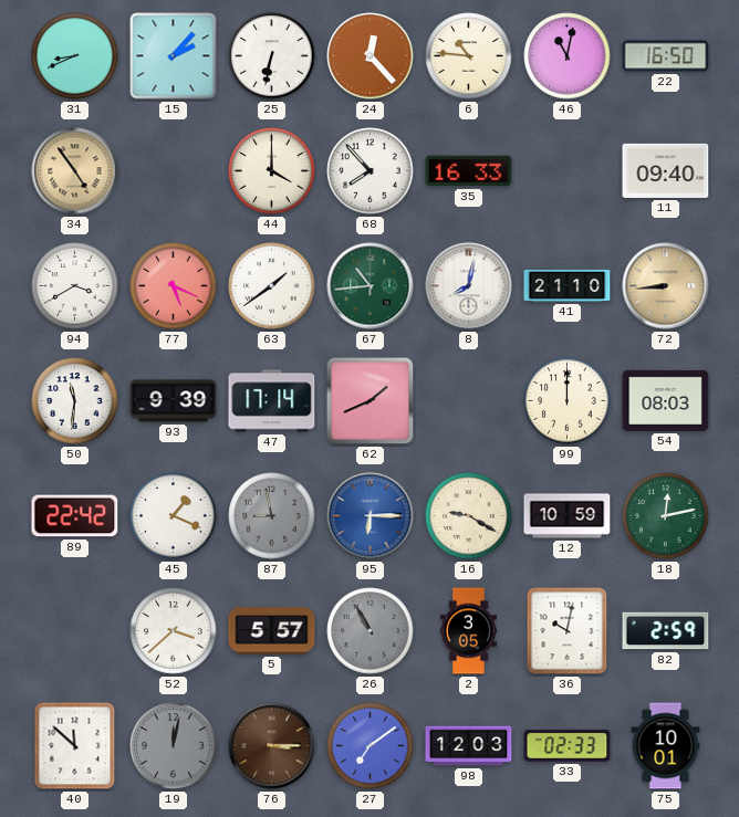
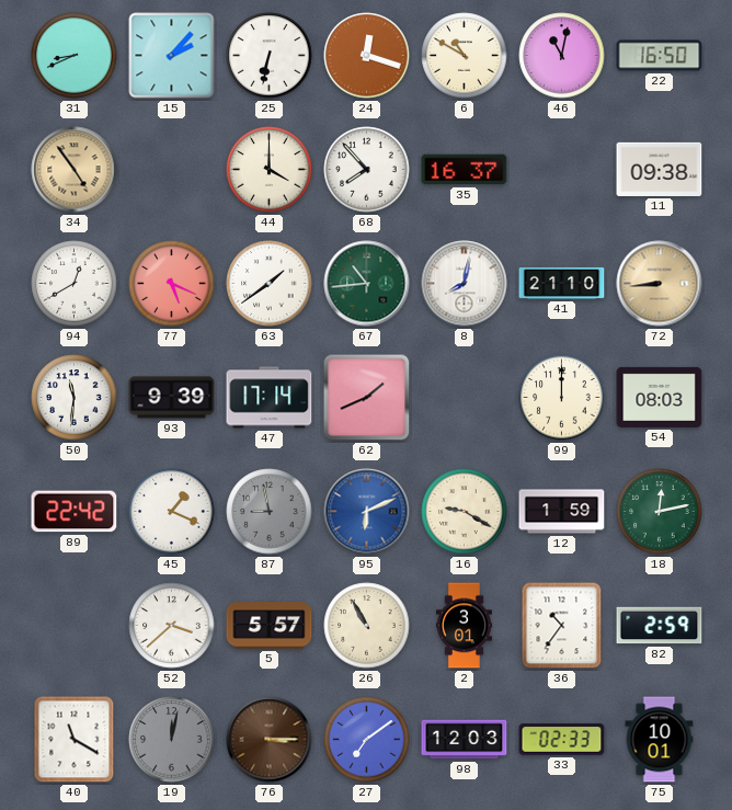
24: 12:23 -> 12:18
6: 10:46 -> 10:50
35: 16:33 -> 16:37
11: 09:40 -> 09:38
94: 3:40 -> 12:40
95: 6:15 -> 6:11
12: 10:59 -> 1:59
26 dial: grey -> cream
2: 3:05 -> 3:01
36: 10:02 -> 10:36
40: 11:52 -> 11:20
